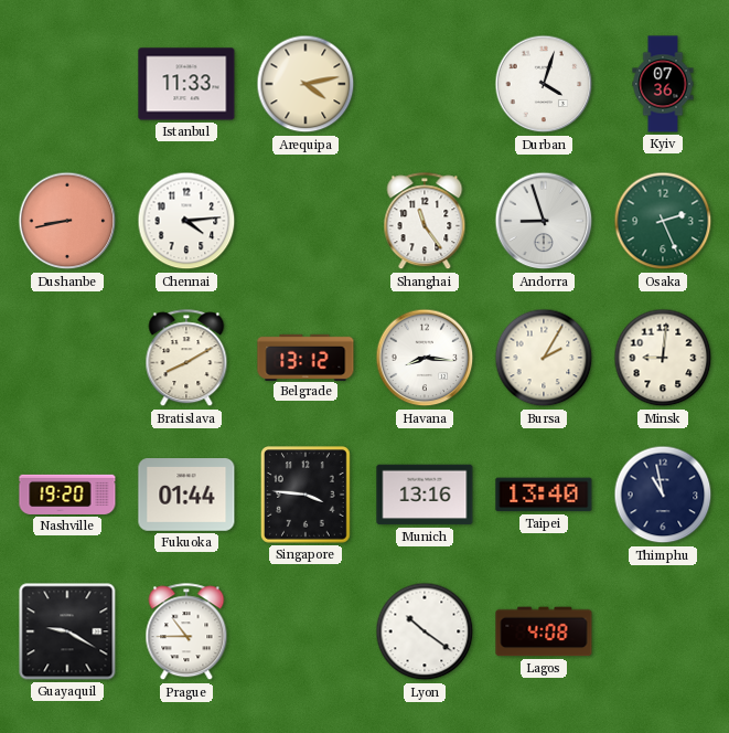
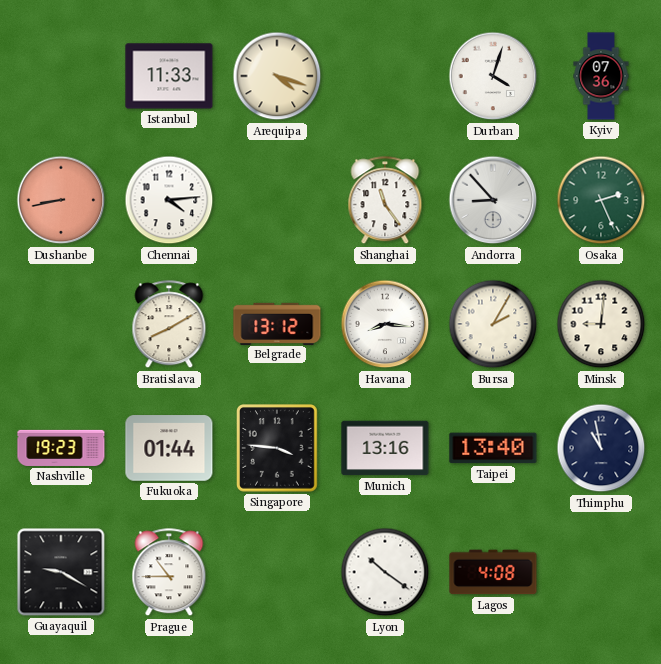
Arequipa: 4:13 -> 4:18
Andorra: 8:57 -> 8:53
Nashville: 19:20 -> 19:23
